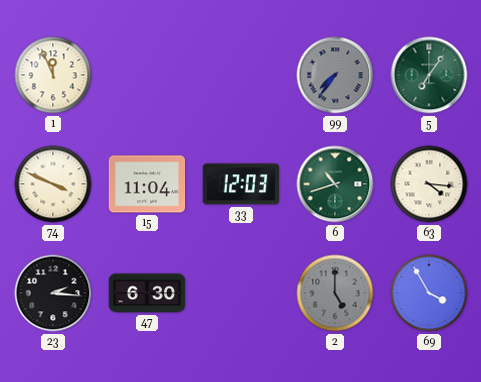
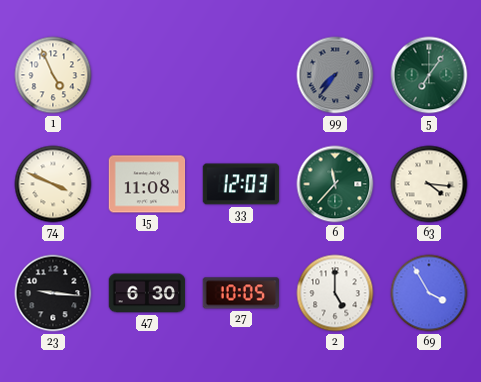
1: 11:56 -> 4:56
15: 11:04 -> 11:08
6: 10:42 -> 11:37
23: 2:16 -> 9:16
27: none -> 10:05
2 dial: grey -> white
